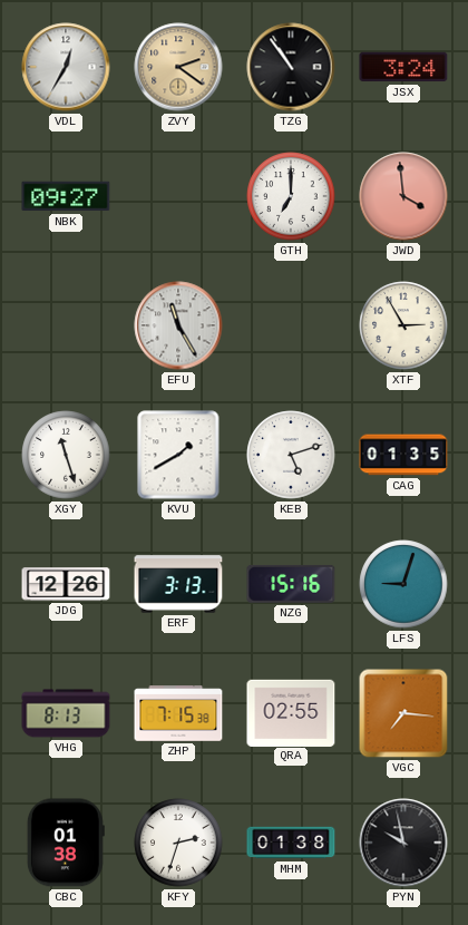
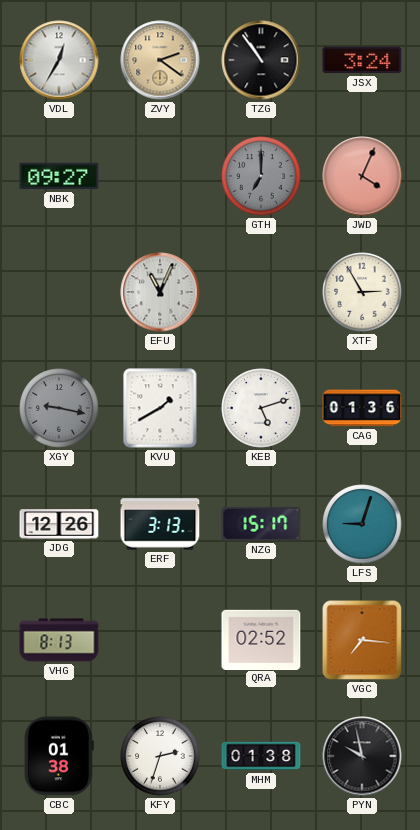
GTH dial: white -> grey
JWD: 3:59 -> 4:04
EFU: 11:25 -> 11:04
XGY: 11:27 -> 9:17
XGY dial: white -> grey
CAG: 01:35 -> 01:36
NZG: 15:16 -> 15:17
ZHP: 7:15 -> none
QRA: 02:55 -> 02:52
